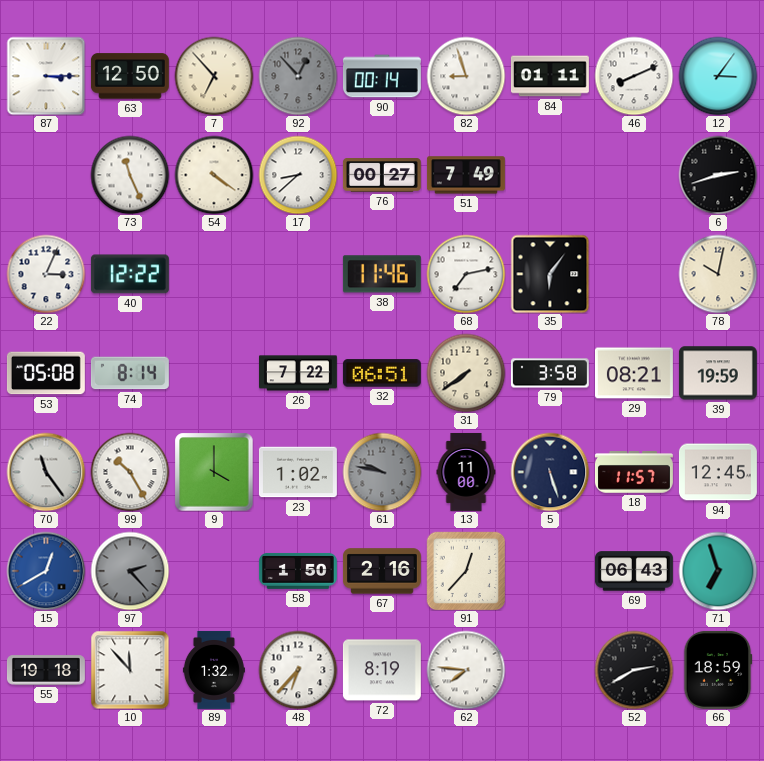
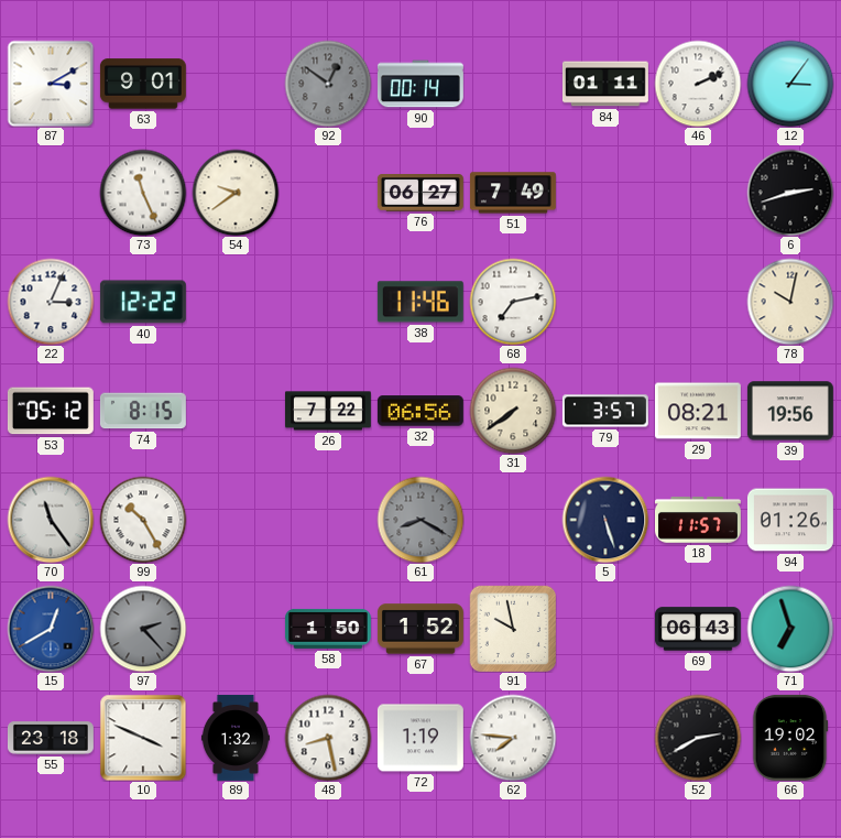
87: 3:15 -> 3:10
63: 12:50 -> 9:01
7: 6:53 -> none
92: 12:53 -> 12:51
82: 8:57 -> none
46: 8:11 -> 2:11
54: 4:21 -> 9:39
17: 8:38 -> none
76: 00:27 -> 06:27
35: 6:06 -> none
53: 05:08 -> 05:12
74: 8:14 -> 8:15
32: 06:51 -> 06:56
79: 3:58 -> 3:57
39: 19:59 -> 19:56
9: 4:00 -> none
23: 1:02 -> none
61: 9:47 -> 8:20
13: 11:00 -> none
94: 12:45 -> 01:26
67: 2:16 -> 1:52
91: 12:37 -> 9:58
55: 19:18 -> 23:18
10: 11:53 -> 3:49
48: 6:37 -> 8:28
72: 8:19 -> 1:19
66: 18:59 -> 19:02
